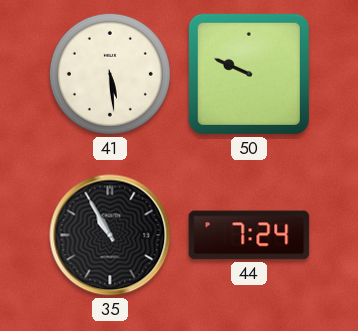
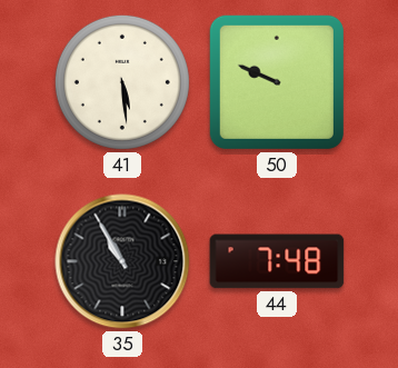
44: 7:24 -> 7:48
